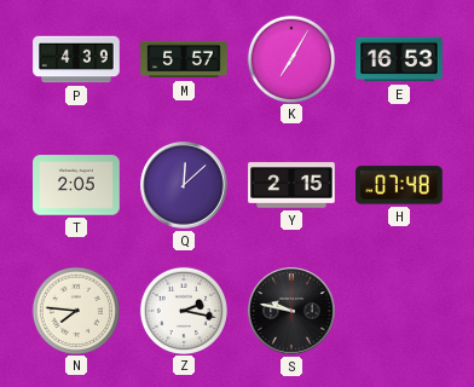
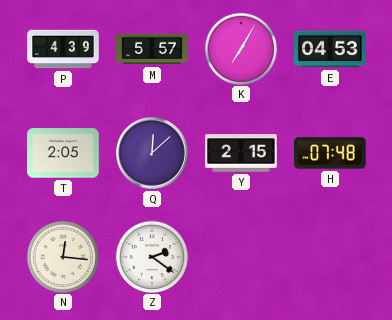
E: 16:53 -> 04:53
N: 7:46 -> 12:16
Z: 2:17 -> 2:21
S: 9:47 -> none
